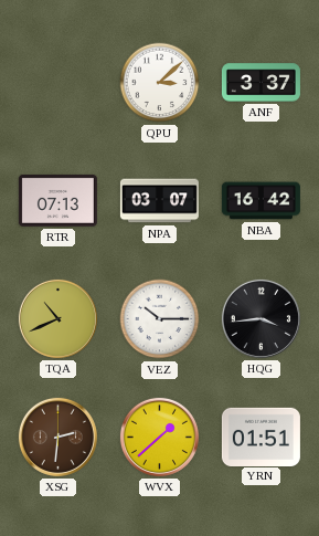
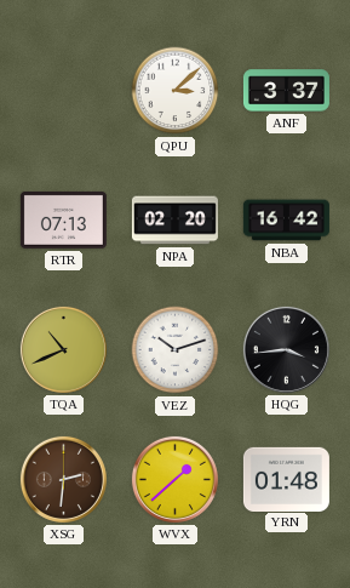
NPA: 03:07 -> 02:20
VEZ: 10:15 -> 10:12
YRN: 01:51 -> 01:48
